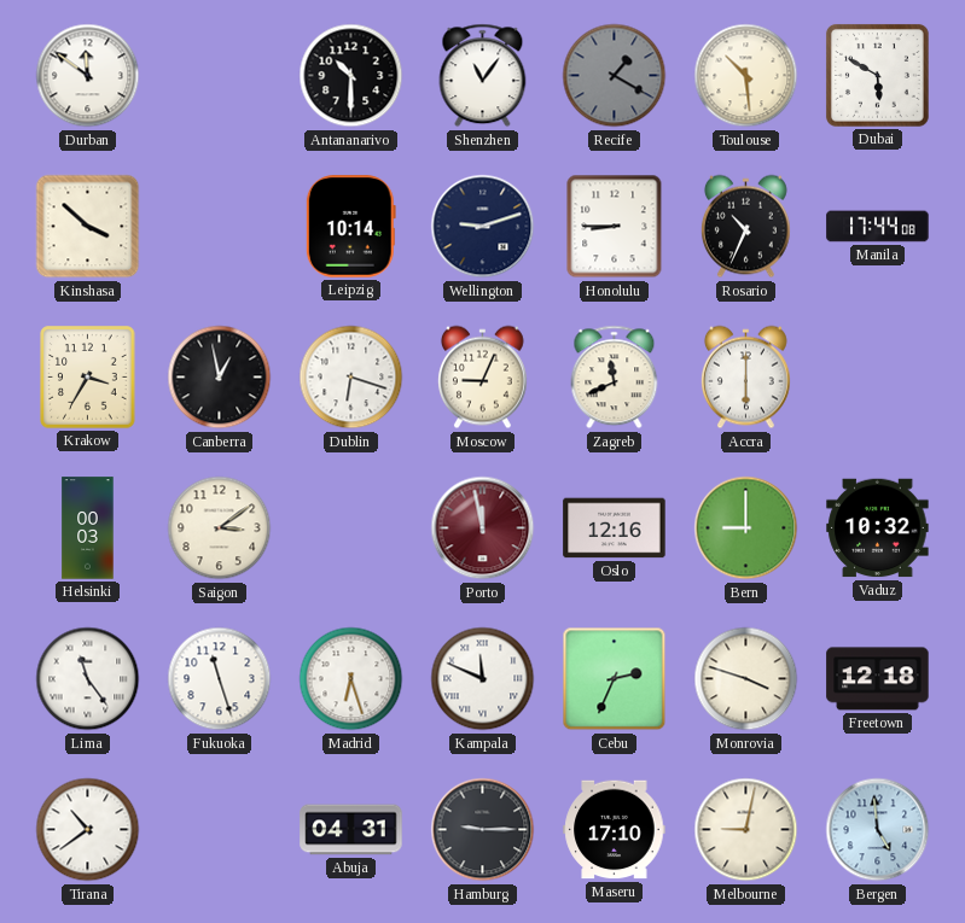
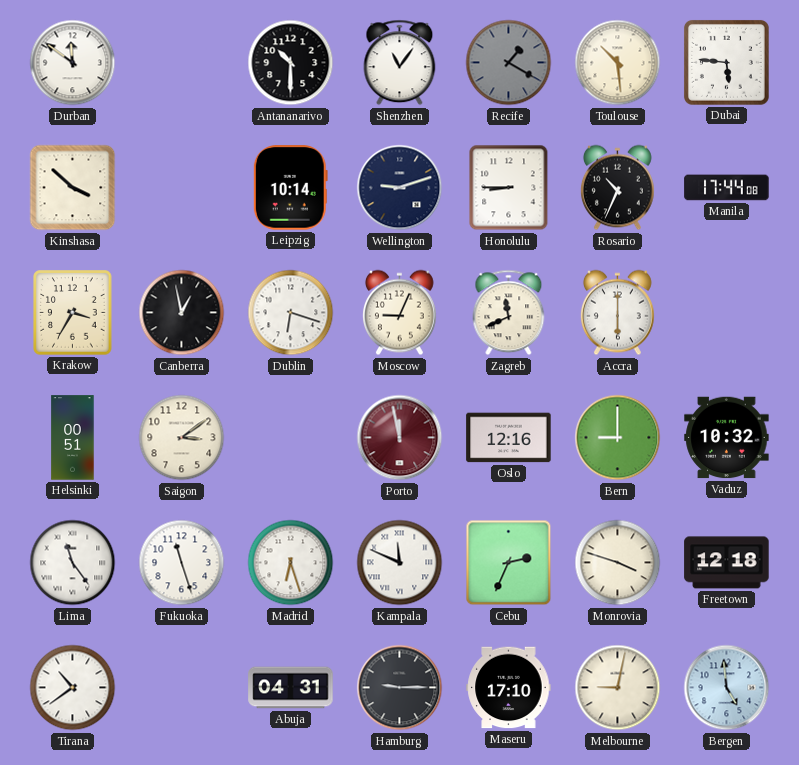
Dubai: 5:50 -> 5:46
Helsinki: 00:03 -> 00:51
